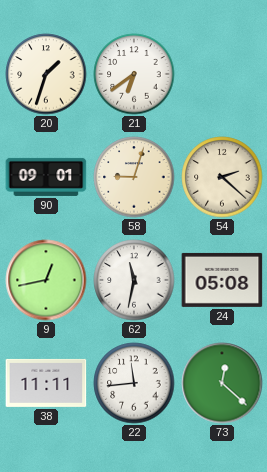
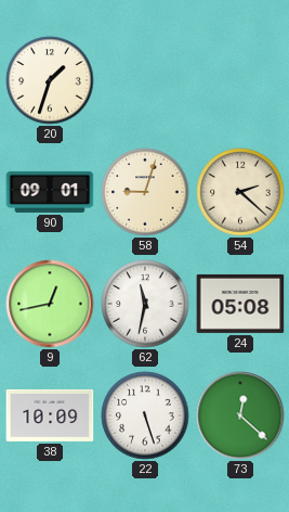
21: 6:39 -> none
38: 11:11 -> 10:09
22: 11:44 -> 5:27
